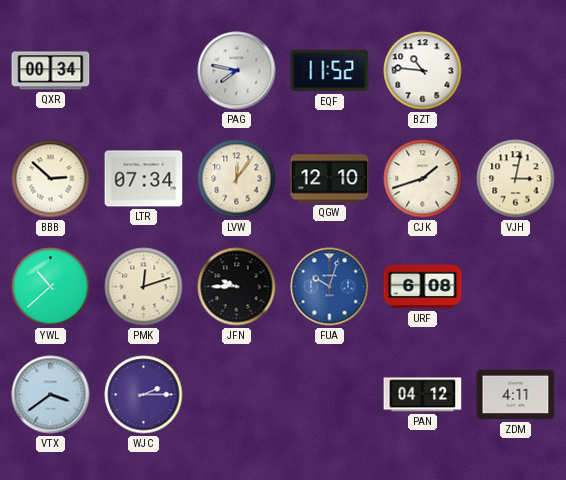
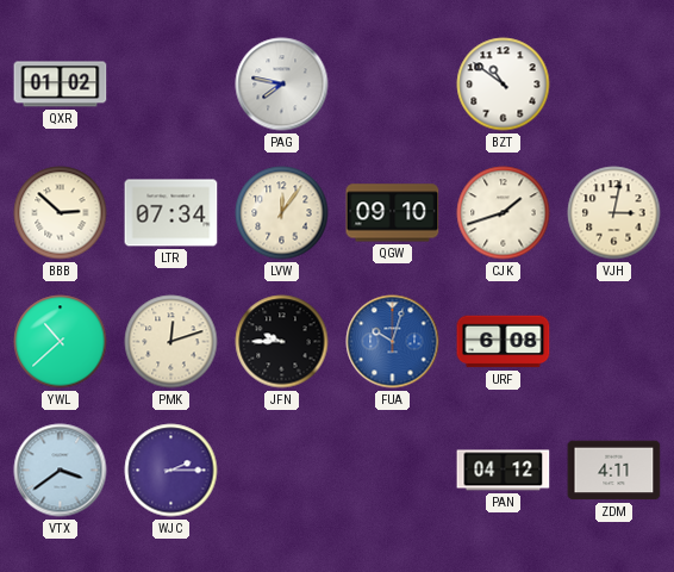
QXR: 00:34 -> 01:02
EQF: 11:52 -> none
BZT: 10:46 -> 10:51
QGW: 12:10 -> 09:10
